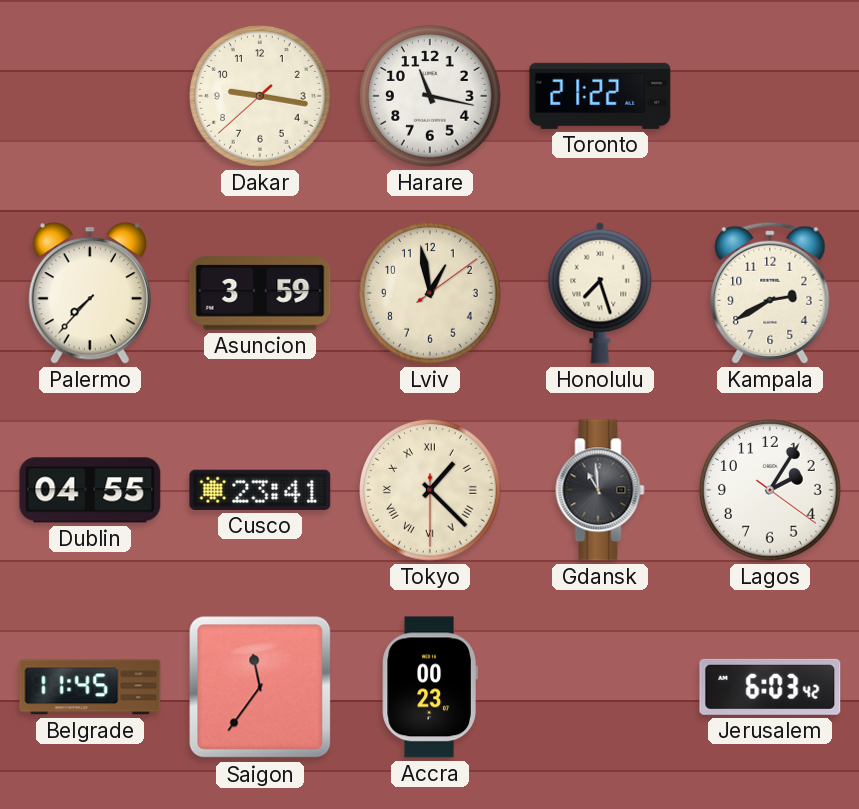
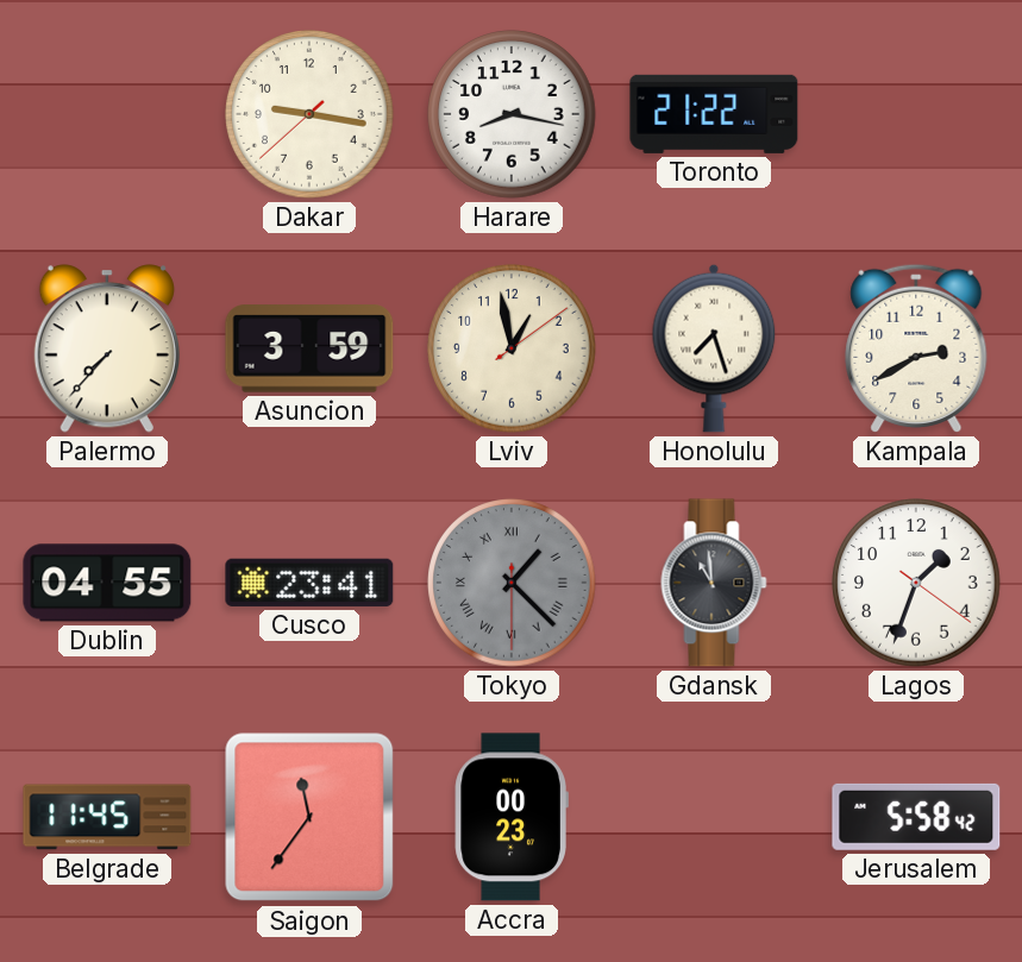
Harare: 11:17 -> 8:17
Tokyo dial: cream -> grey
Lagos: 2:05 -> 1:33
Jerusalem: 6:03 -> 5:58
